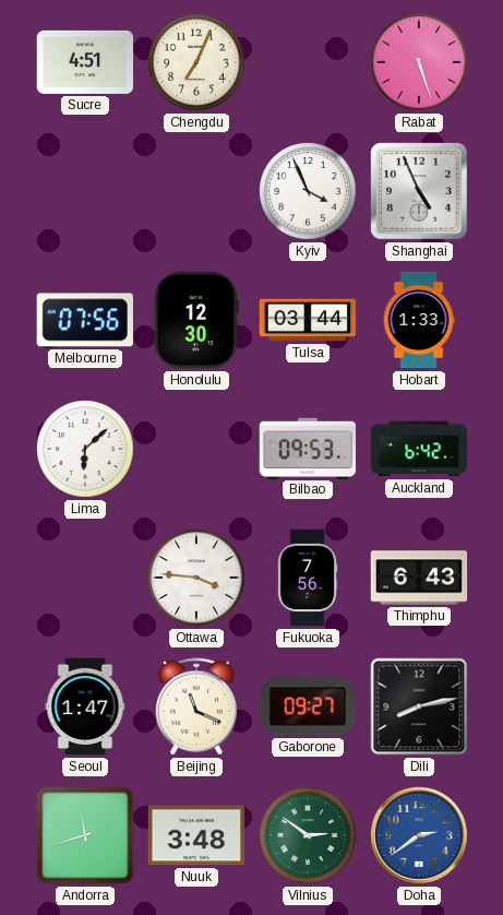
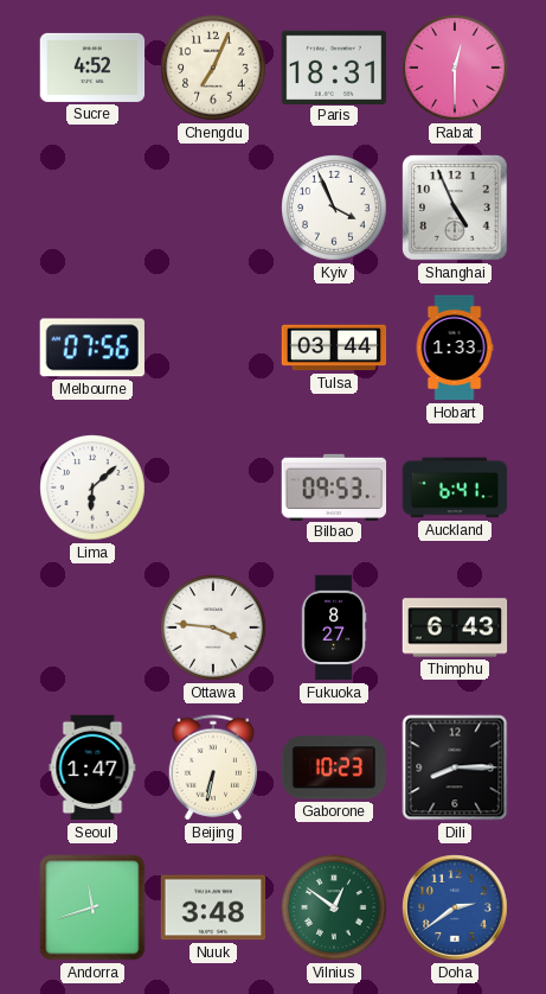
Sucre: 4:51 -> 4:52
Paris: none -> 18:31
Rabat: 5:27 -> 12:30
Honolulu: 12:30 -> none
Auckland: 6:42 -> 6:41
Fukuoka: 7:56 -> 8:27
Beijing: 11:19 -> 6:32
Gaborone: 09:27 -> 10:23
Dili: 8:13 -> 8:15
Vilnius: 2:51 -> 12:51
